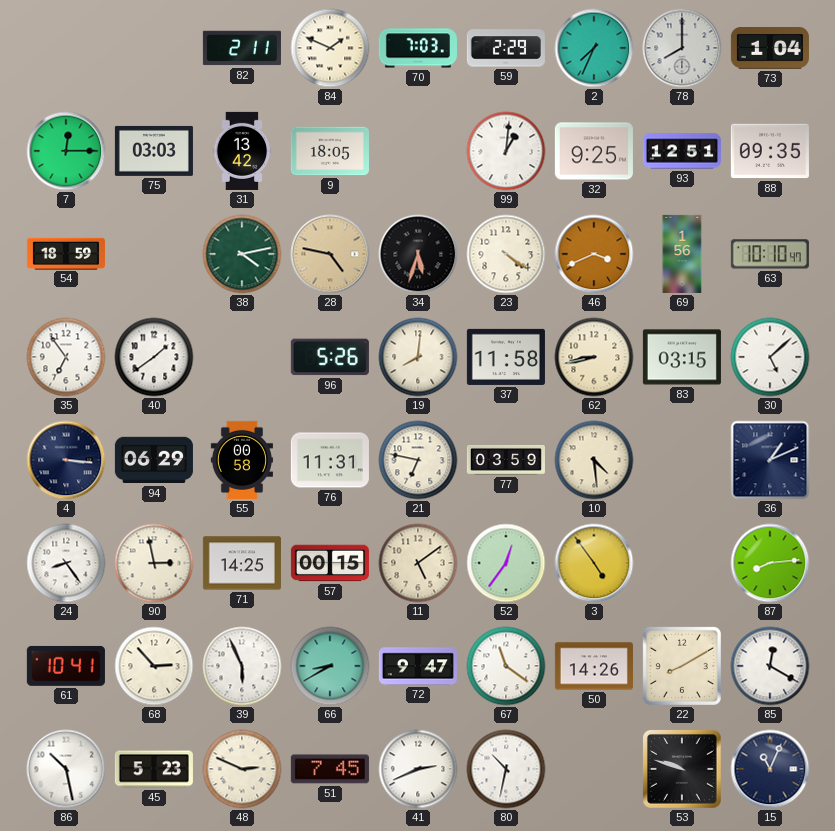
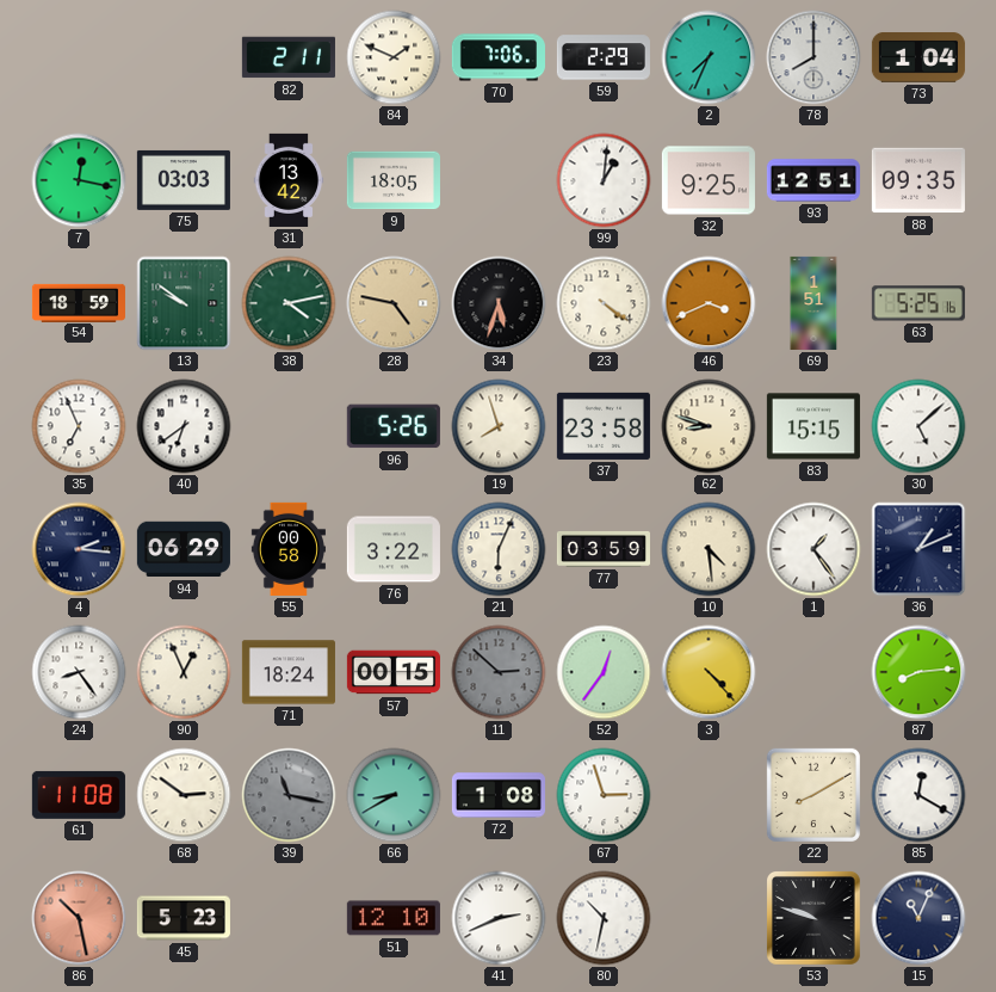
70: 7:03 -> 7:06
7: 12:15 -> 12:17
13: none -> 9:51
69: 1:56 -> 1:51
63: 10:10 -> 5:25
35: 6:54 -> 6:56
40: 1:39 -> 6:39
19: 8:01 -> 7:57
37: 11:58 -> 23:58
62: 8:43 -> 8:48
83: 03:15 -> 15:15
4: 3:16 -> 2:16
76: 11:31 -> 3:22
21: 6:47 -> 6:04
1: none -> 1:24
90: 2:58 -> 12:56
71: 14:25 -> 18:24
11: 5:09 -> 2:52
11 dial: cream -> grey
3: 4:54 -> 4:23
61: 10:41 -> 11:08
68: 2:53 -> 2:51
39: 5:56 -> 11:17
39 dial: white -> grey
72: 9:47 -> 1:08
67: 11:21 -> 2:57
50: 14:26 -> none
86 dial: white -> salmon
48: 2:49 -> none
51: 7:45 -> 12:10
